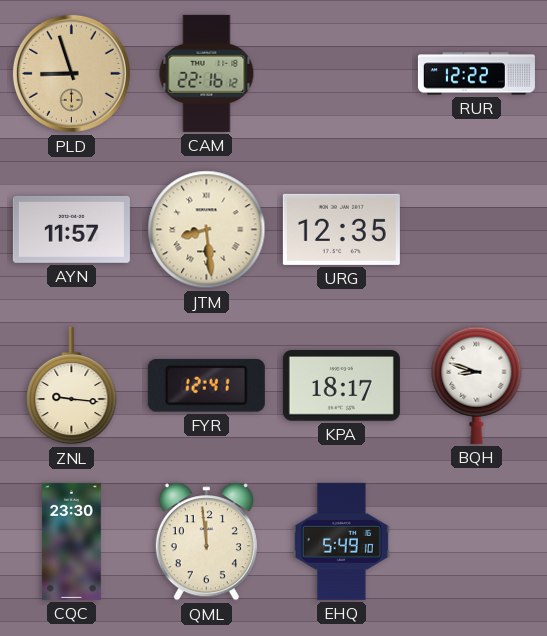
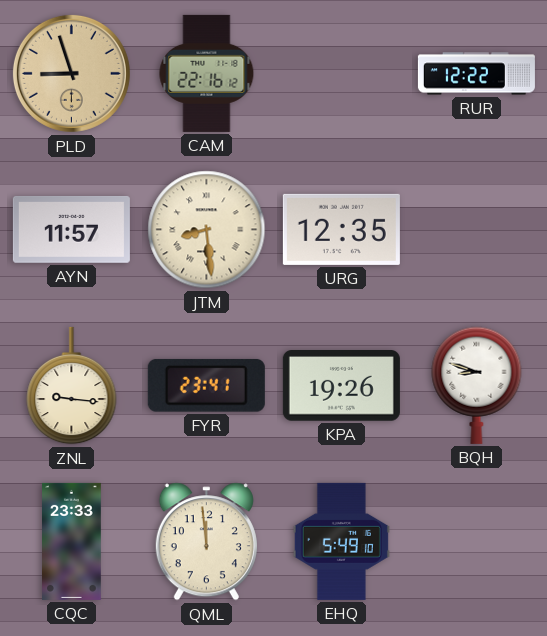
FYR: 12:41 -> 23:41
KPA: 18:17 -> 19:26
CQC: 23:30 -> 23:33
